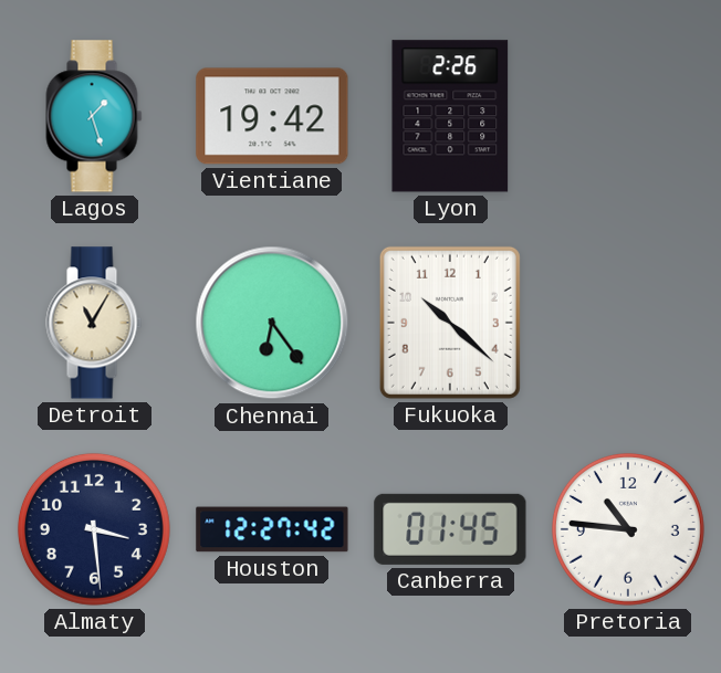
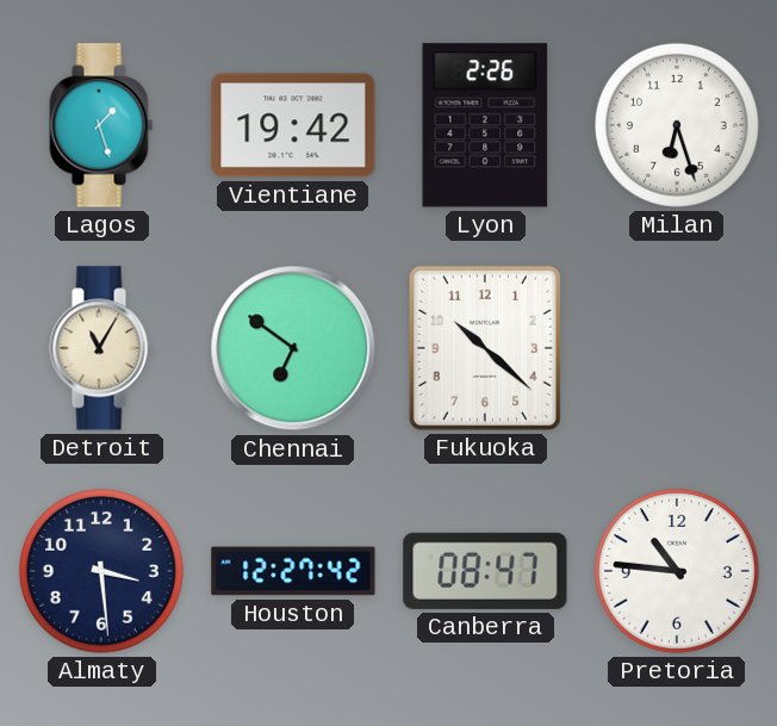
Milan: none -> 6:27
Chennai: 6:24 -> 6:51
Canberra: 01:45 -> 08:47
